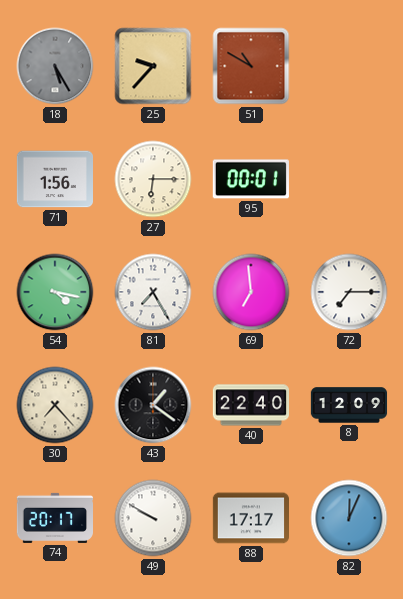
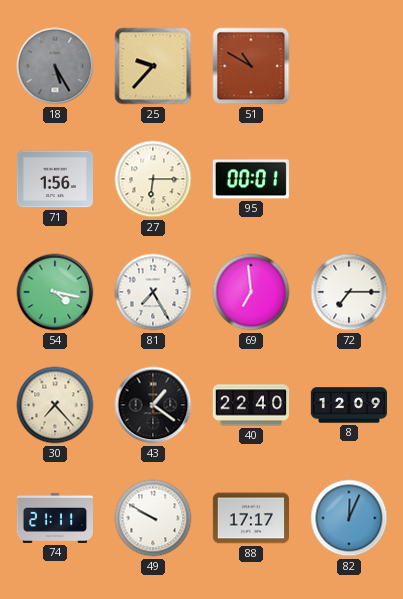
74: 20:17 -> 21:11
